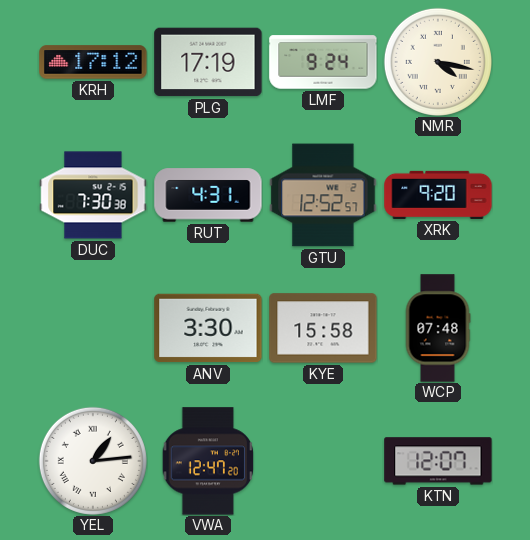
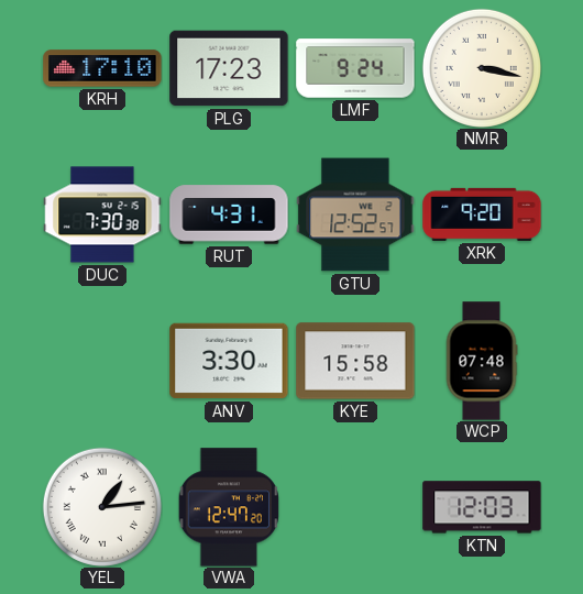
KRH: 17:12 -> 17:10
PLG: 17:19 -> 17:23
NMR: 4:17 -> 3:17
KTN: 12:07 -> 12:03
